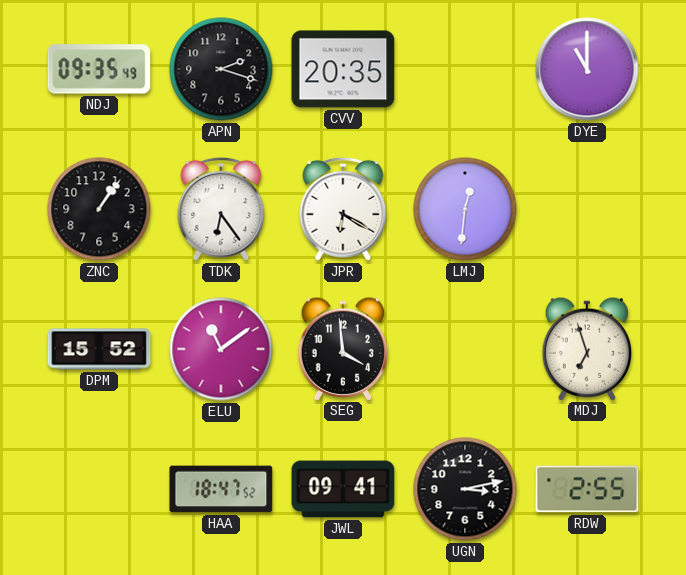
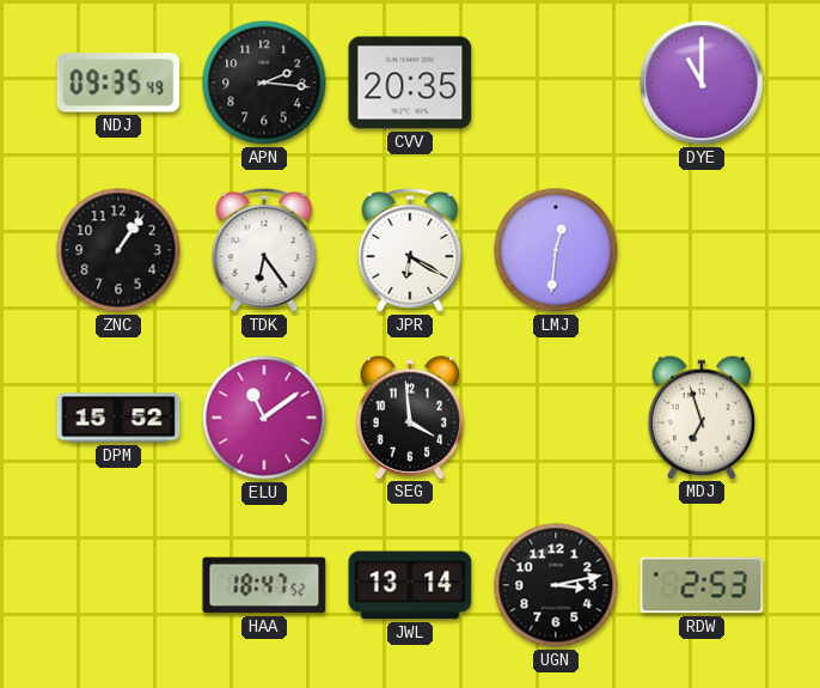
APN: 2:18 -> 2:16
JWL: 09:41 -> 13:14
RDW: 2:55 -> 2:53
